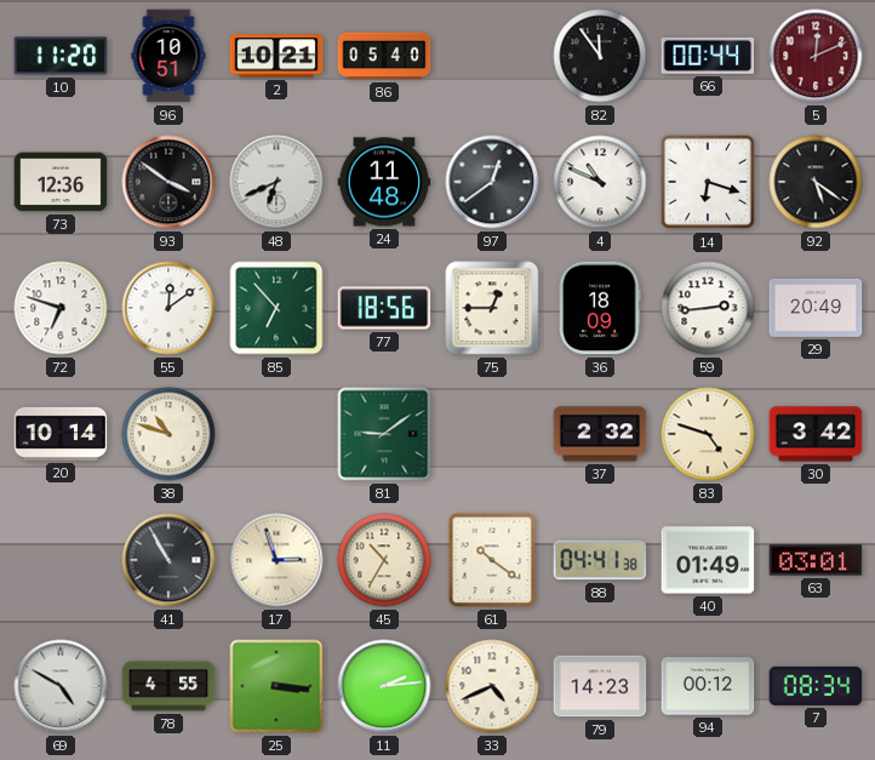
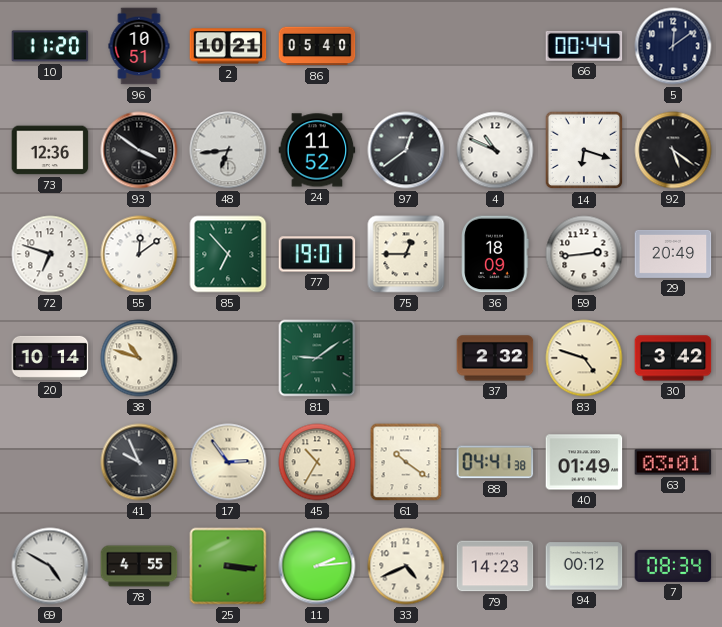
82: 11:54 -> none
5: 12:11 -> 12:09
5 dial: burgundy -> navy
48: 6:41 -> 6:44
24: 11:48 -> 11:52
77: 18:56 -> 19:01
41: 10:55 -> 9:56
17: 2:57 -> 2:54
